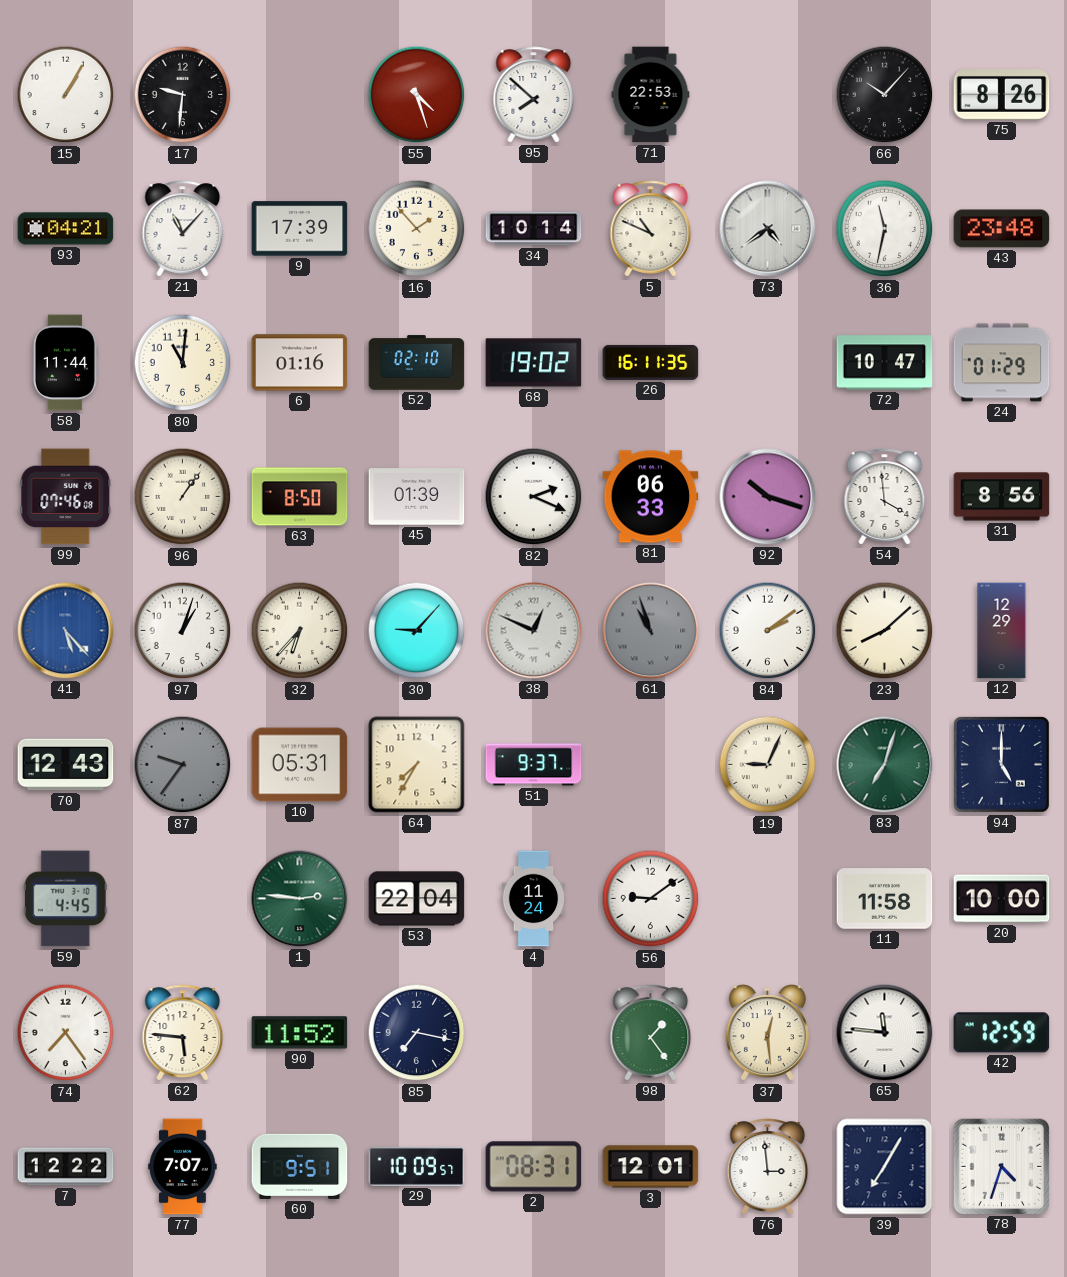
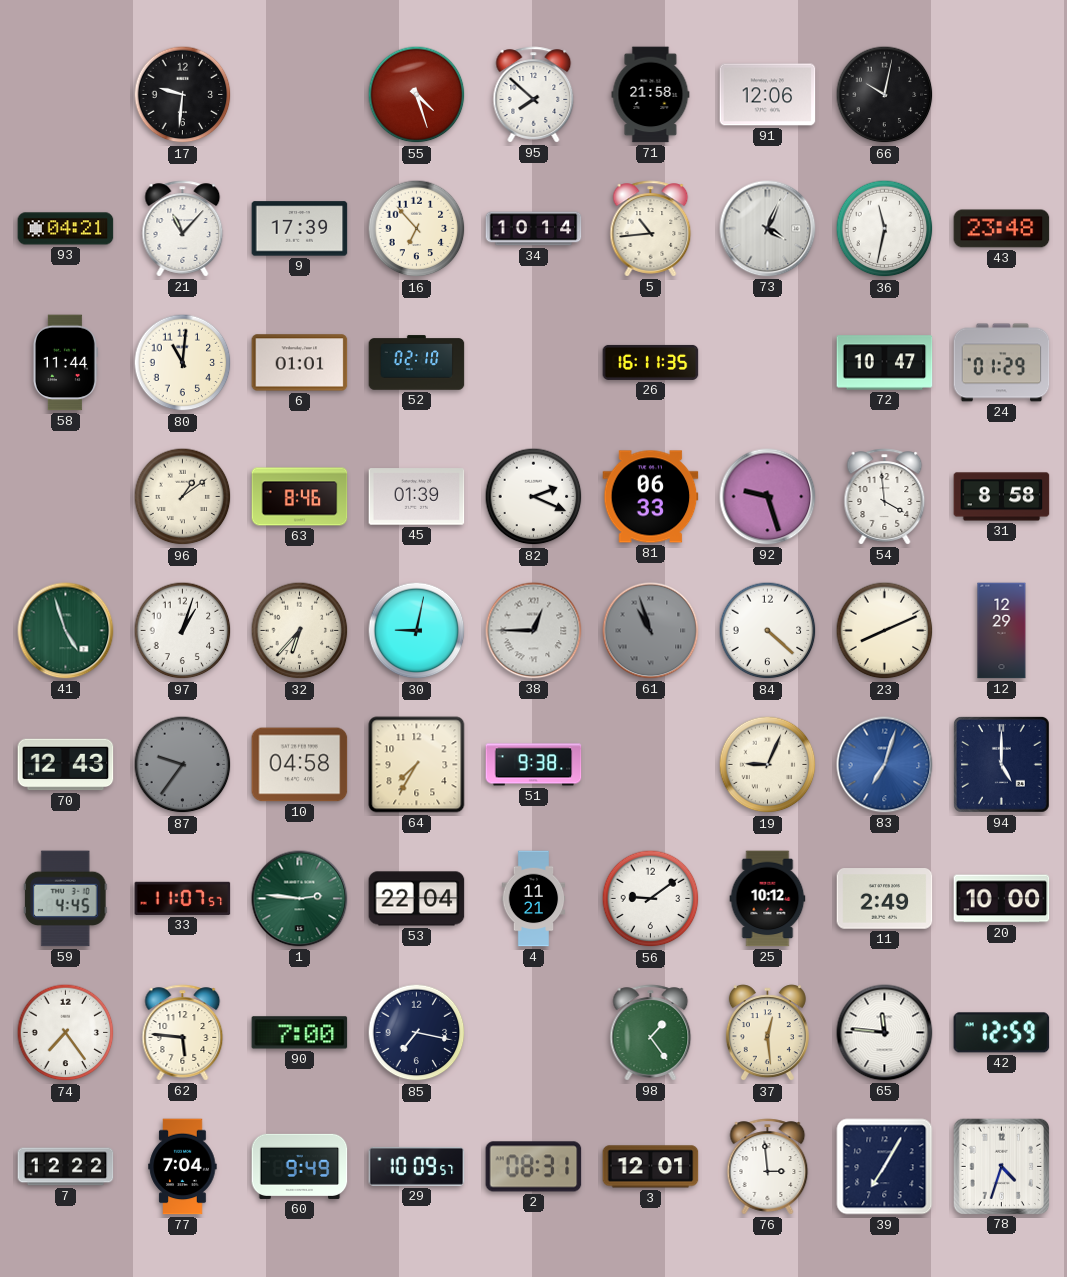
15: 1:05 -> none
71: 22:53 -> 21:58
91: none -> 12:06
66: 10:07 -> 10:02
75: 8:26 -> none
16: 1:53 -> 6:53
5: 10:49 -> 10:44
73: 4:39 -> 4:04
6: 01:16 -> 01:01
68: 19:02 -> none
99: 07:46 -> none
96: 1:06 -> 1:09
63: 8:50 -> 8:46
92: 10:18 -> 9:27
31: 8:56 -> 8:58
41: 5:23 -> 4:57
41 dial: blue -> green
30: 9:07 -> 9:02
38: 12:49 -> 12:45
84: 2:09 -> 4:22
23: 8:08 -> 8:11
10: 05:31 -> 04:58
51: 9:37 -> 9:38
83 dial: green -> blue
33: none -> 11:07
4: 11:24 -> 11:21
25: none -> 10:12
11: 11:58 -> 2:49
90: 11:52 -> 7:00
77: 7:07 -> 7:04
60: 9:51 -> 9:49
